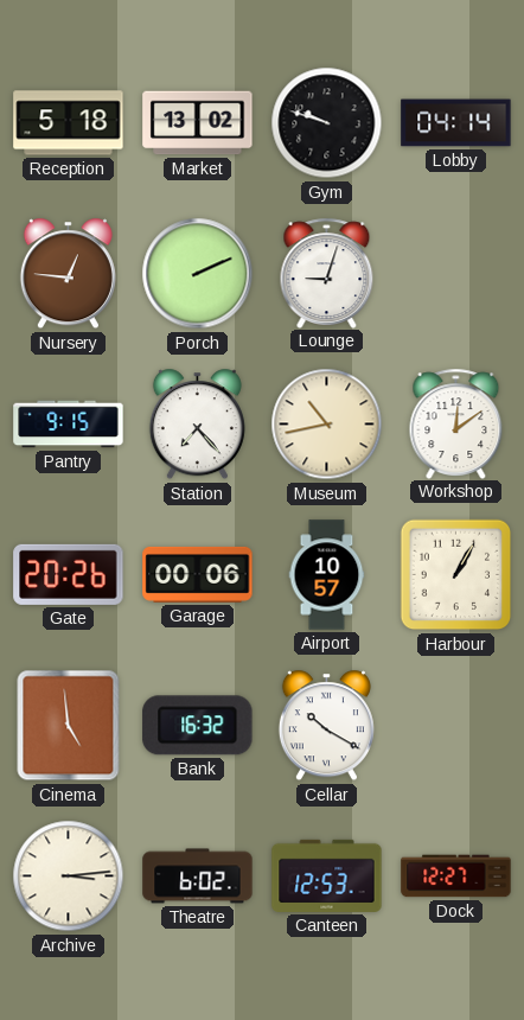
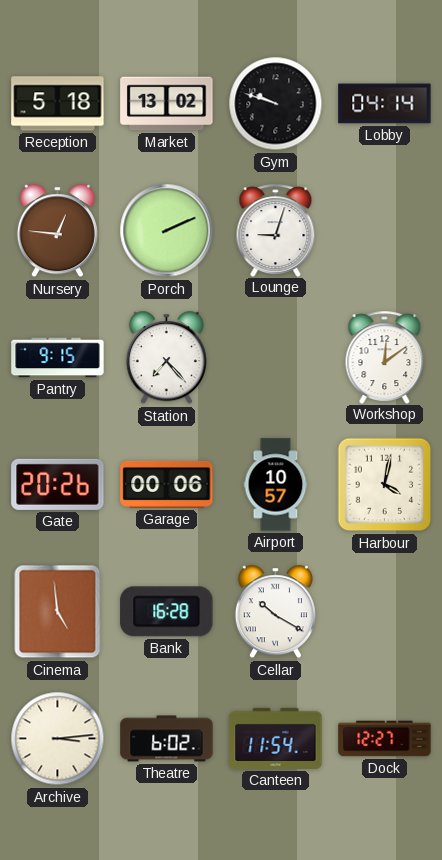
Museum: 10:43 -> none
Harbour: 1:05 -> 4:02
Bank: 16:32 -> 16:28
Canteen: 12:53 -> 11:54
